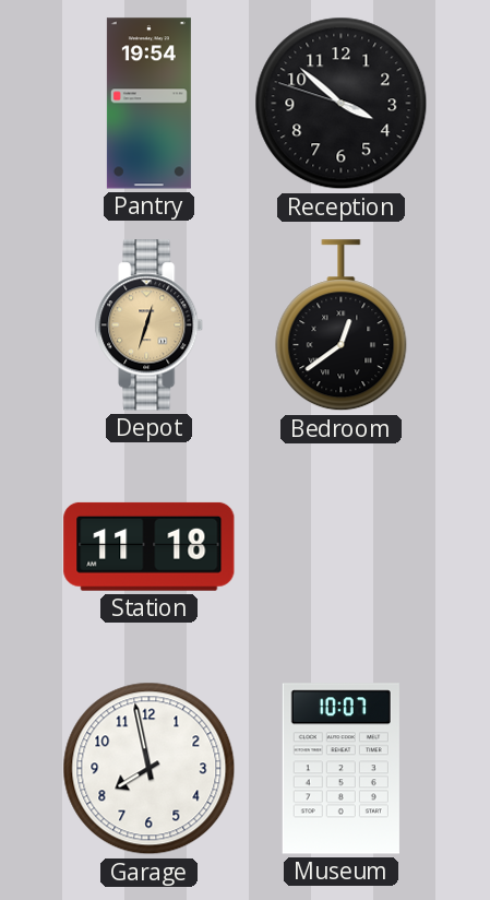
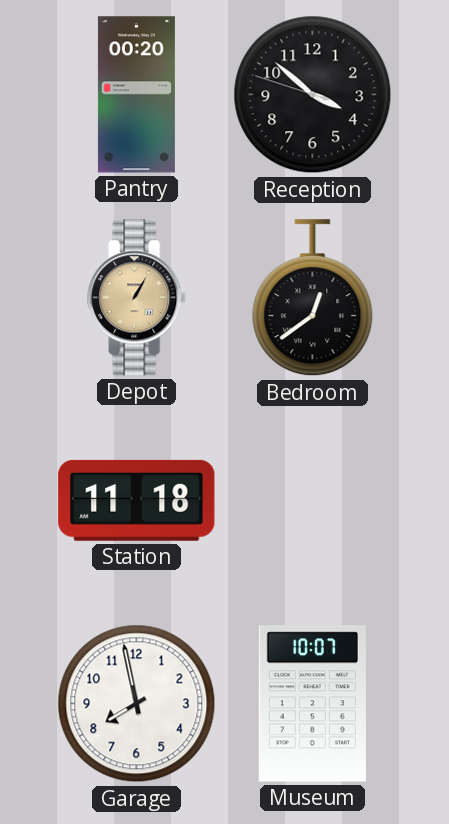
Pantry: 19:54 -> 00:20
Depot: 12:33 -> 1:05
